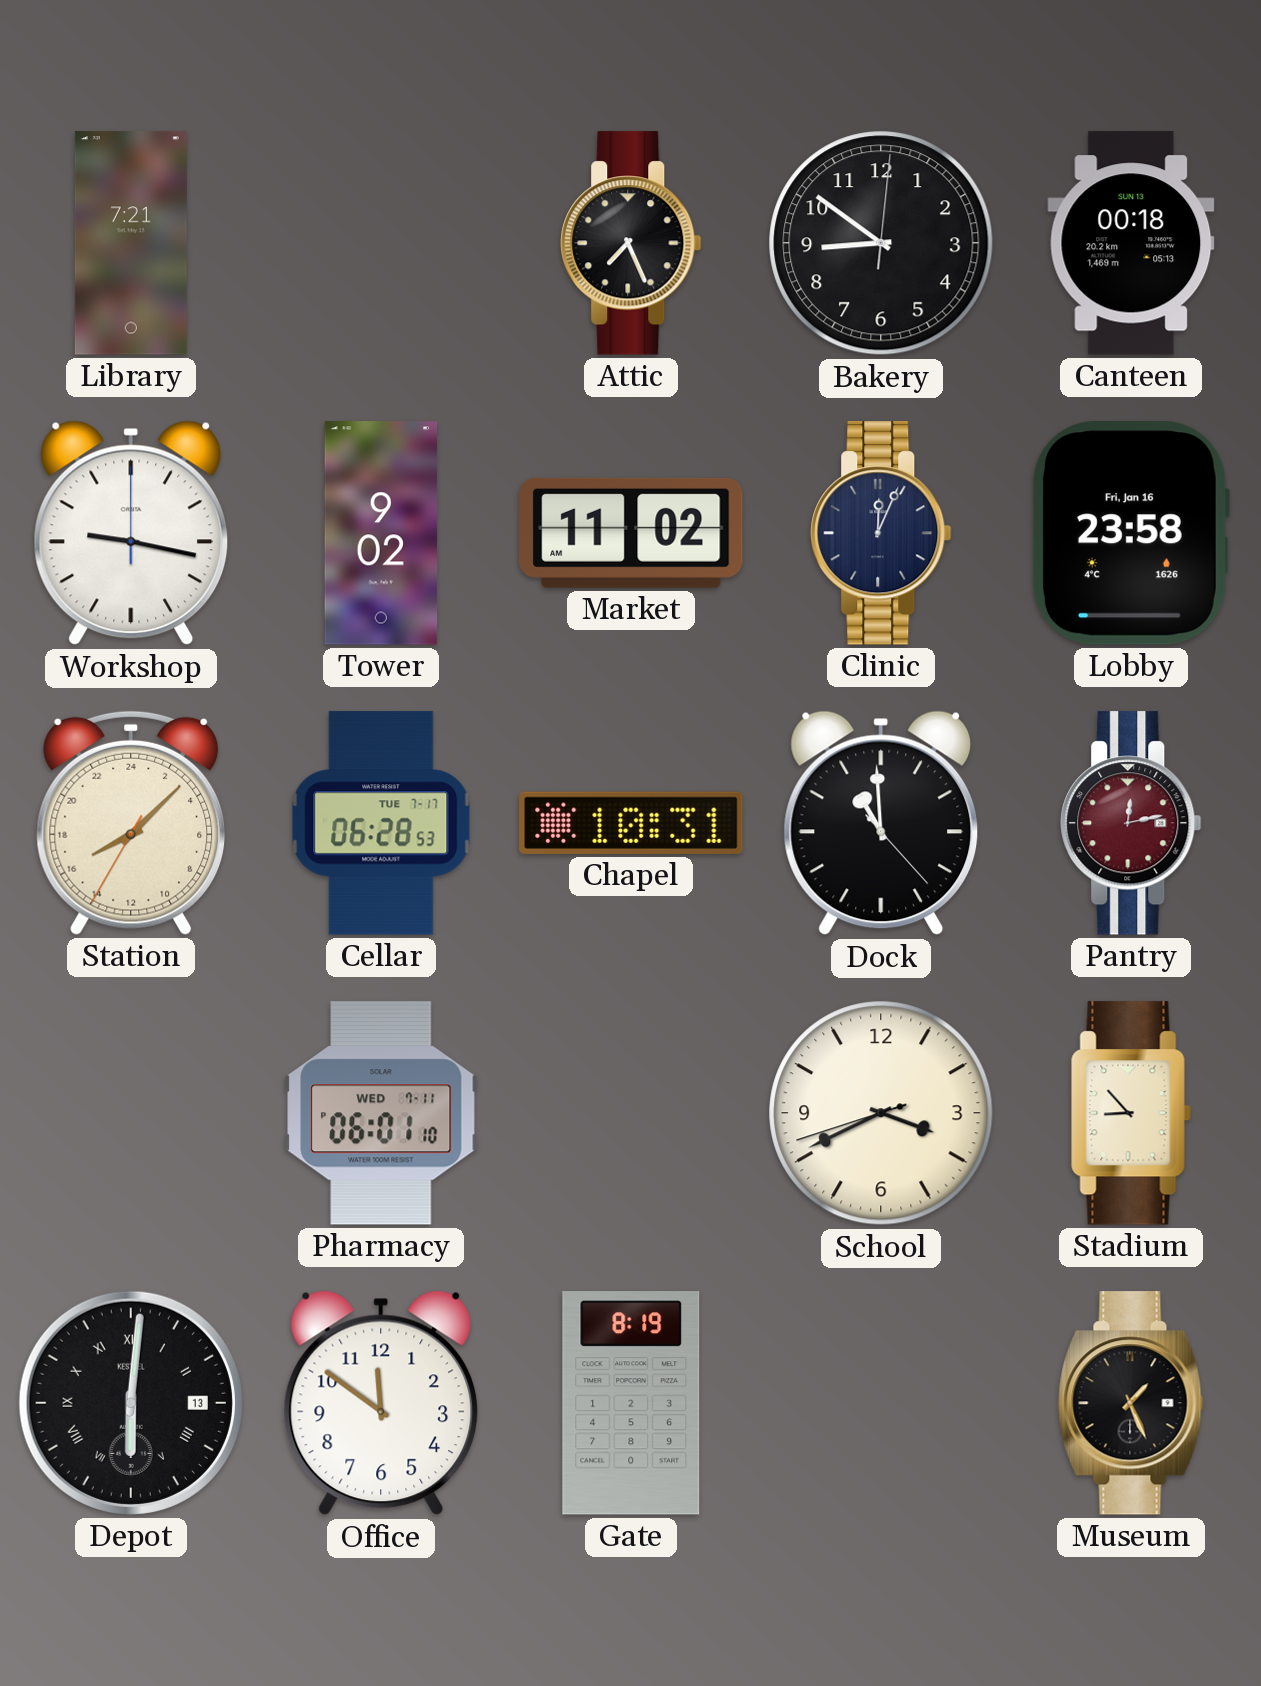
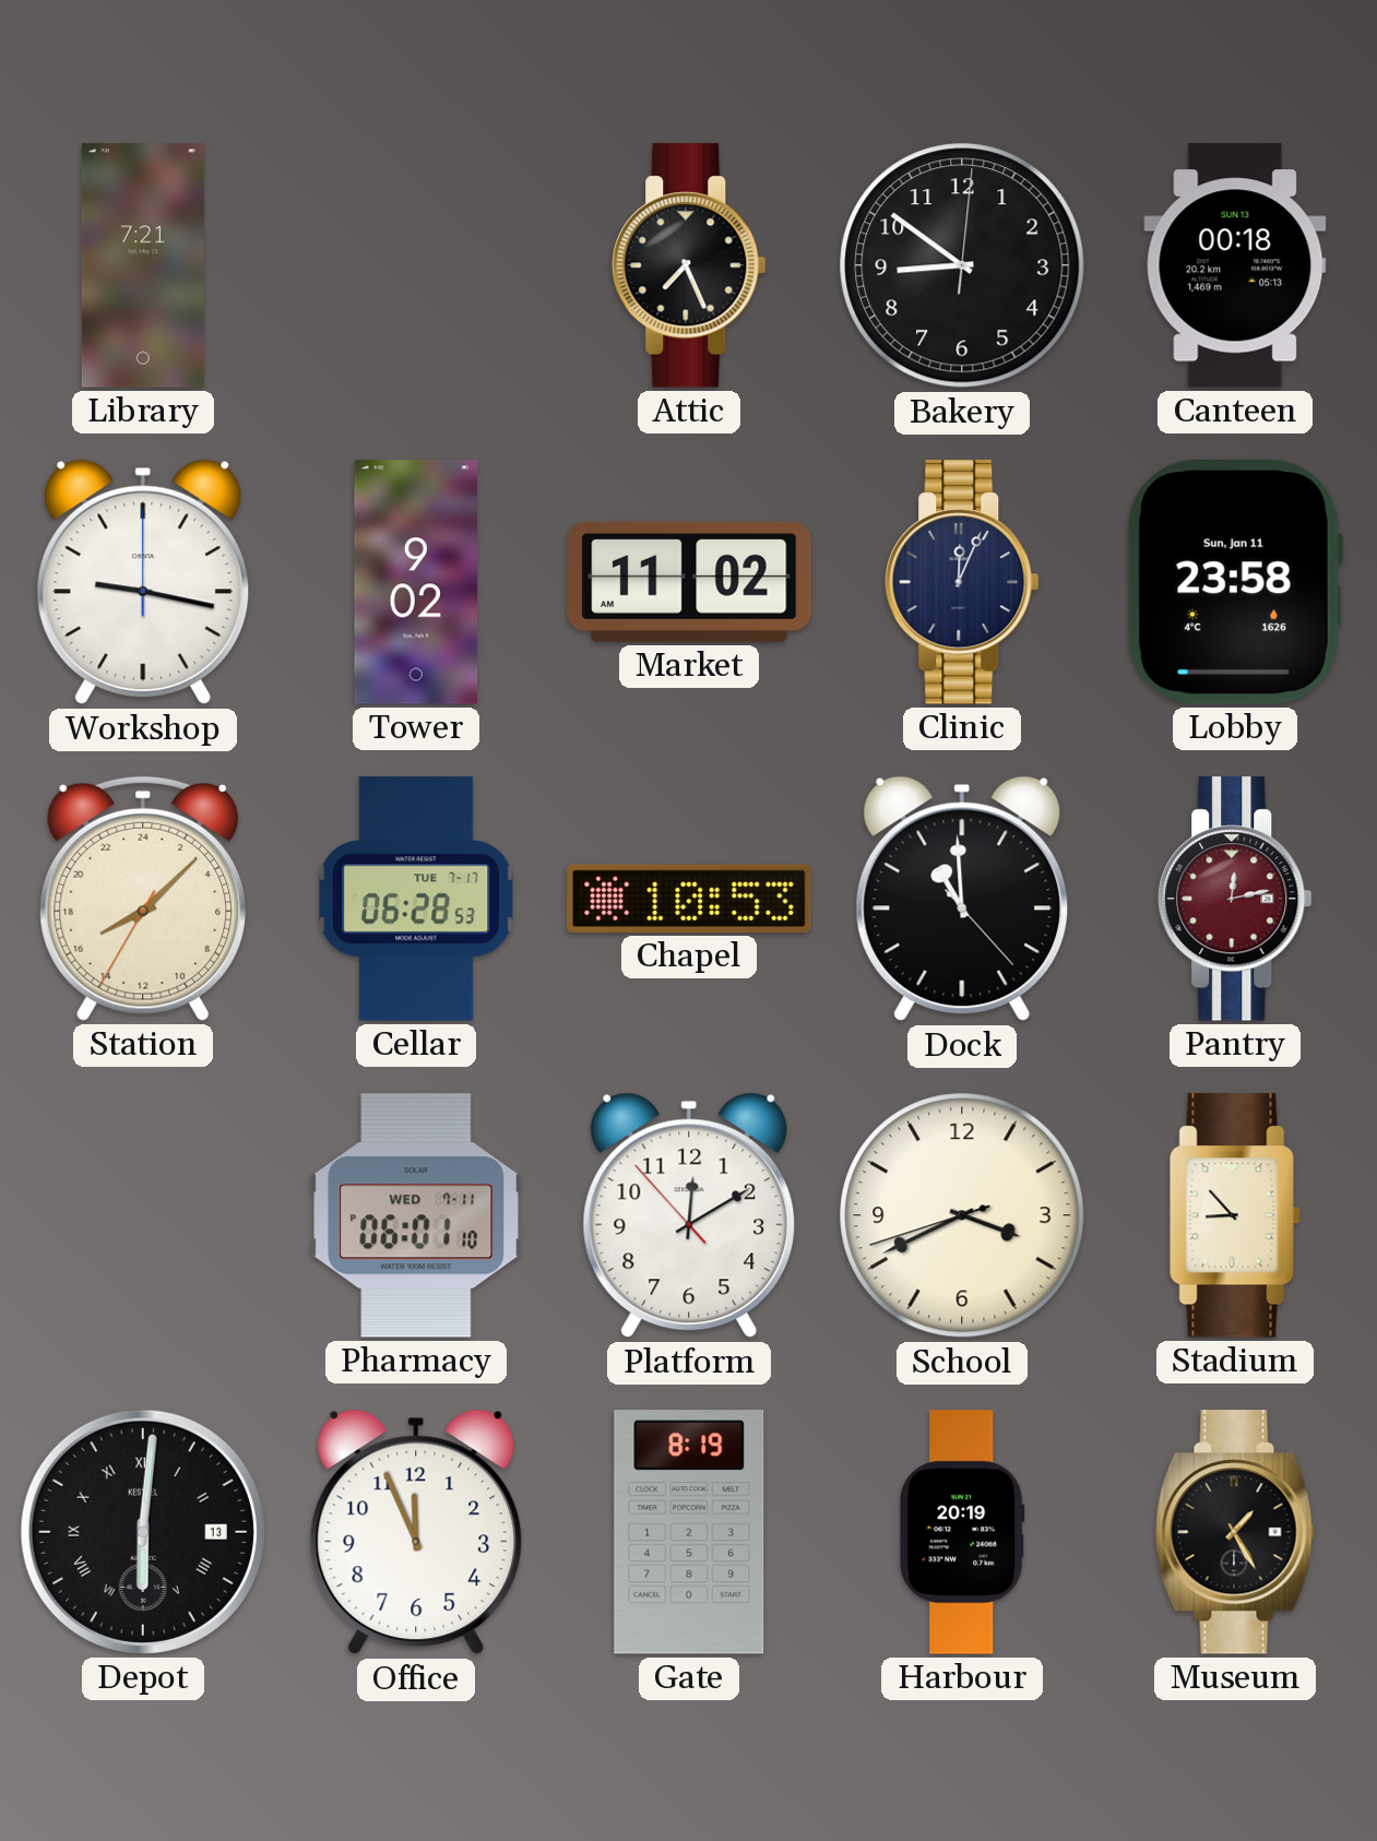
Lobby date: Fri, Jan 16 -> Sun, Jan 11
Chapel: 10:31 -> 10:53
Platform: none -> 12:09
Office: 11:51 -> 11:56
Harbour: none -> 20:19
Museum: 1:26 -> 1:25
